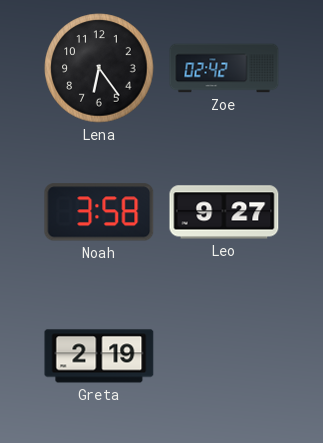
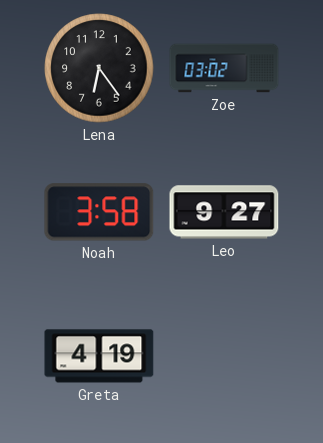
Zoe: 02:42 -> 03:02
Greta: 2:19 -> 4:19
